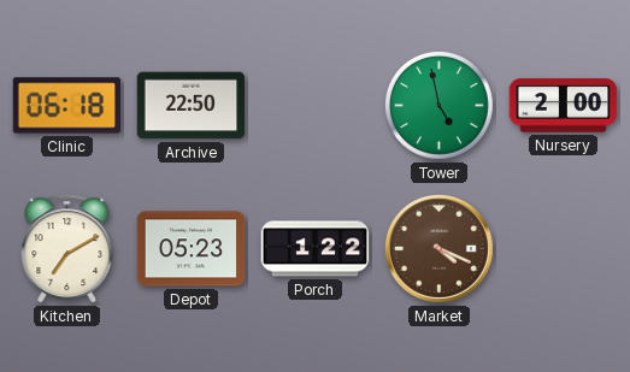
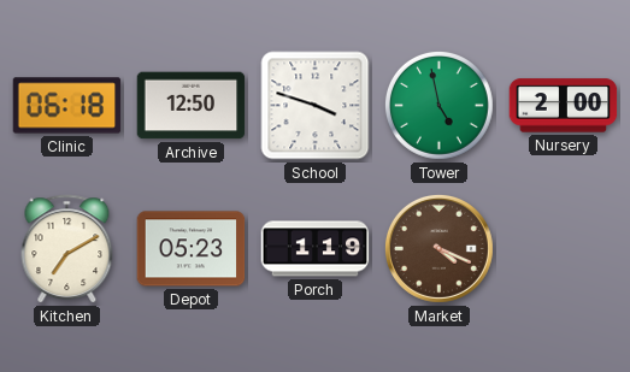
Archive: 22:50 -> 12:50
School: none -> 3:48
Porch: 1:22 -> 1:19
